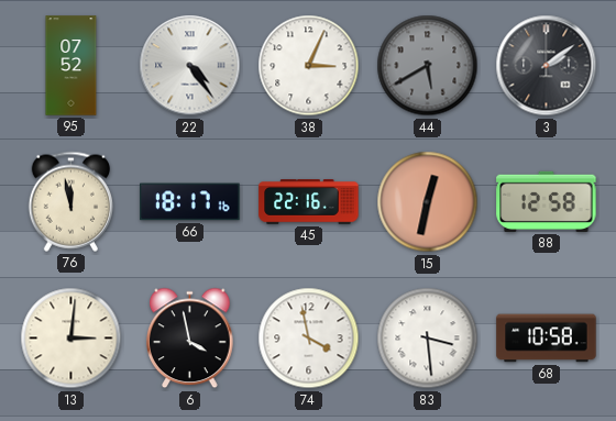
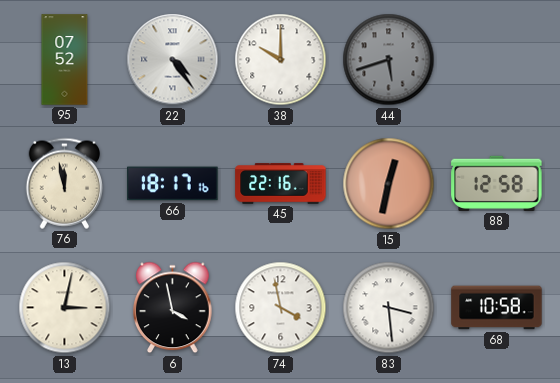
38: 3:04 -> 10:00
44: 5:40 -> 5:42
3: 2:09 -> none
13: 3:01 -> 3:02
